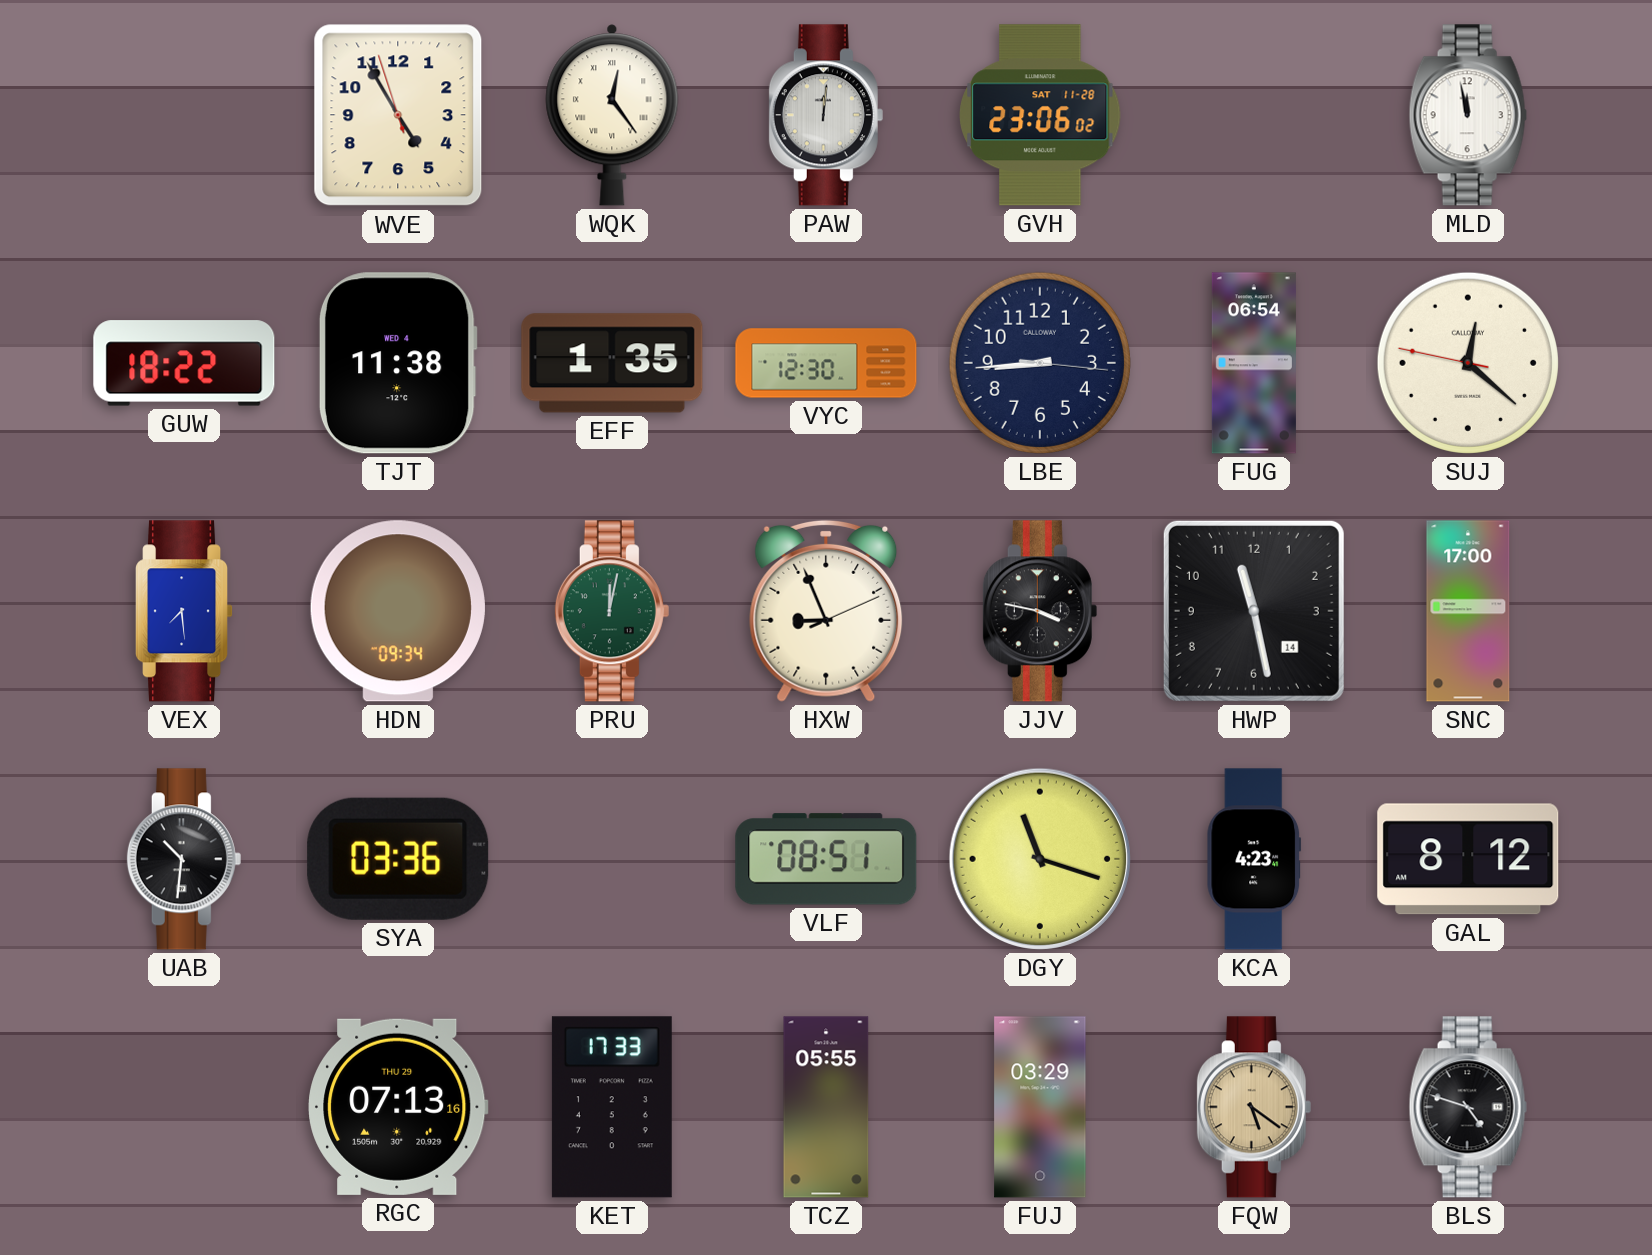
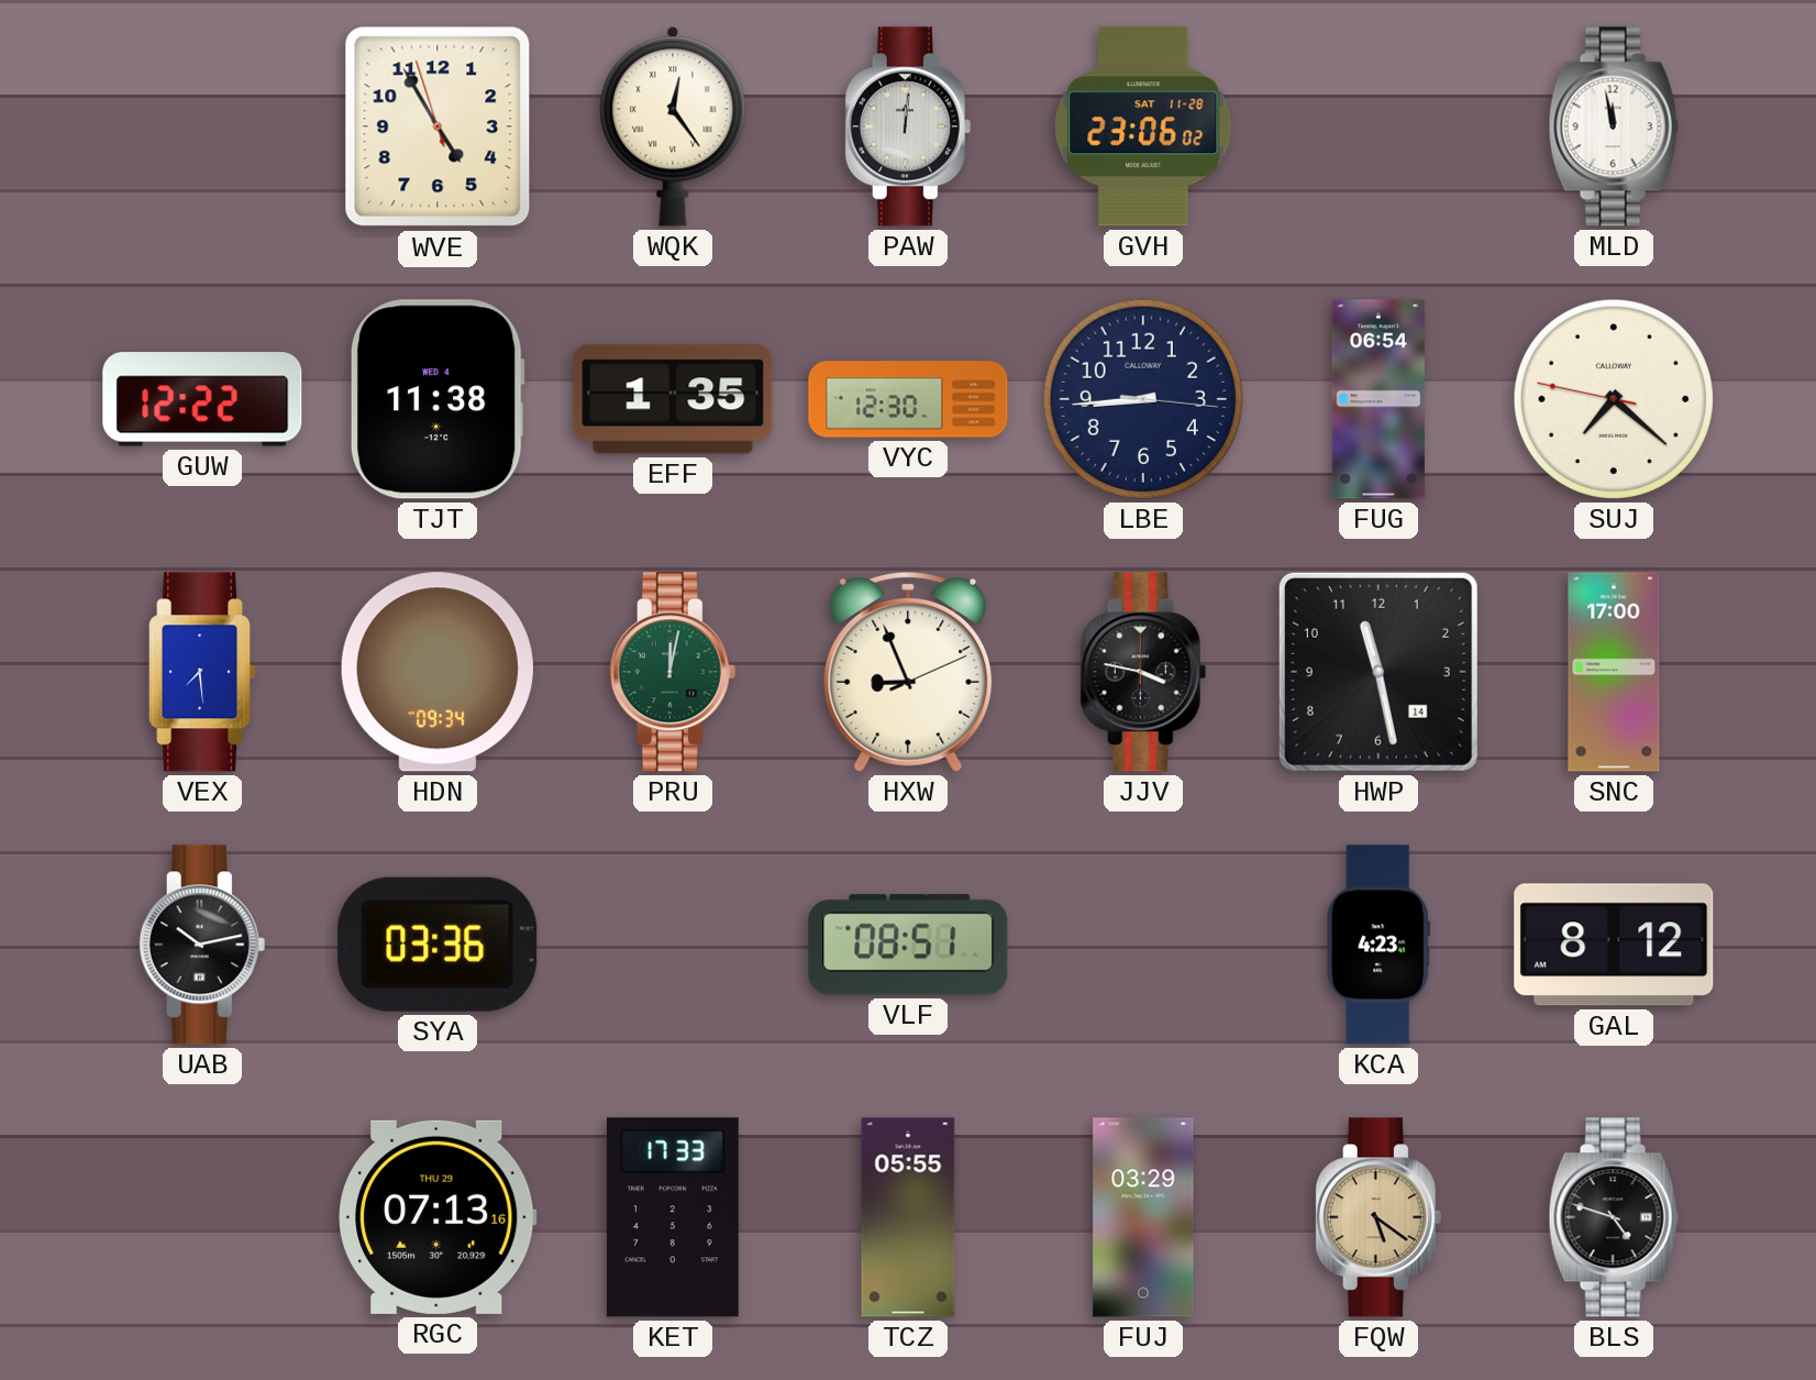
GUW: 18:22 -> 12:22
SUJ: 12:21 -> 7:21
UAB: 10:31 -> 10:13
DGY: 11:18 -> none
